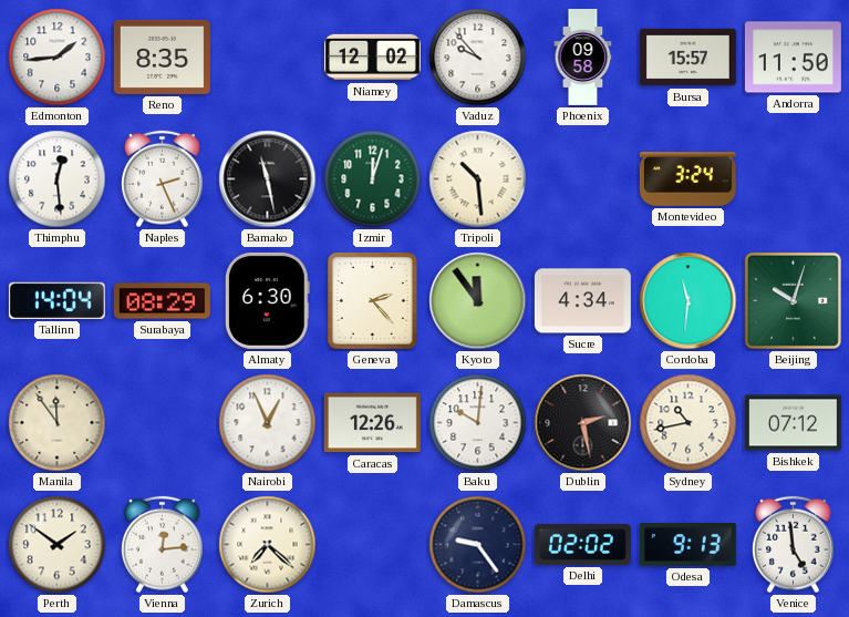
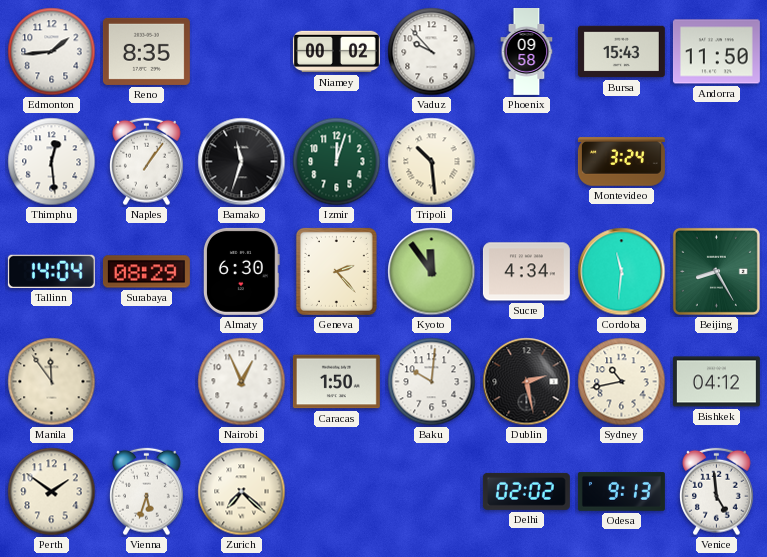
Niamey: 12:02 -> 00:02
Bursa: 15:57 -> 15:43
Naples: 2:26 -> 1:06
Bamako: 11:28 -> 11:33
Beijing: 10:03 -> 8:25
Caracas: 12:26 -> 1:50
Bishkek: 07:12 -> 04:12
Vienna: 12:14 -> 5:33
Damascus: 9:24 -> none
